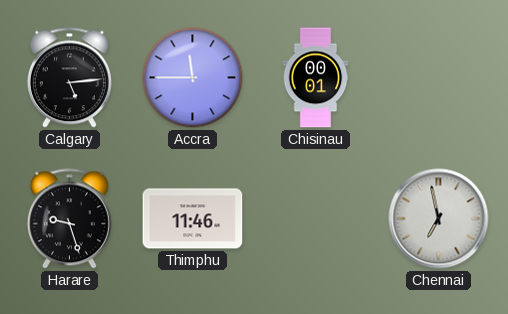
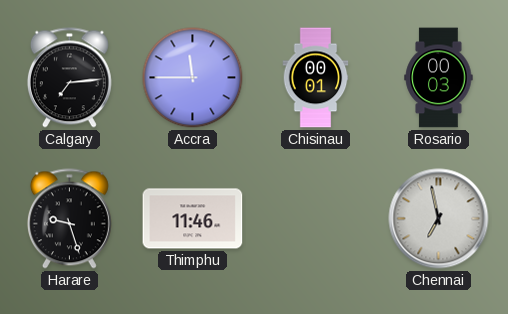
Calgary: 5:14 -> 7:14
Rosario: none -> 00:03
